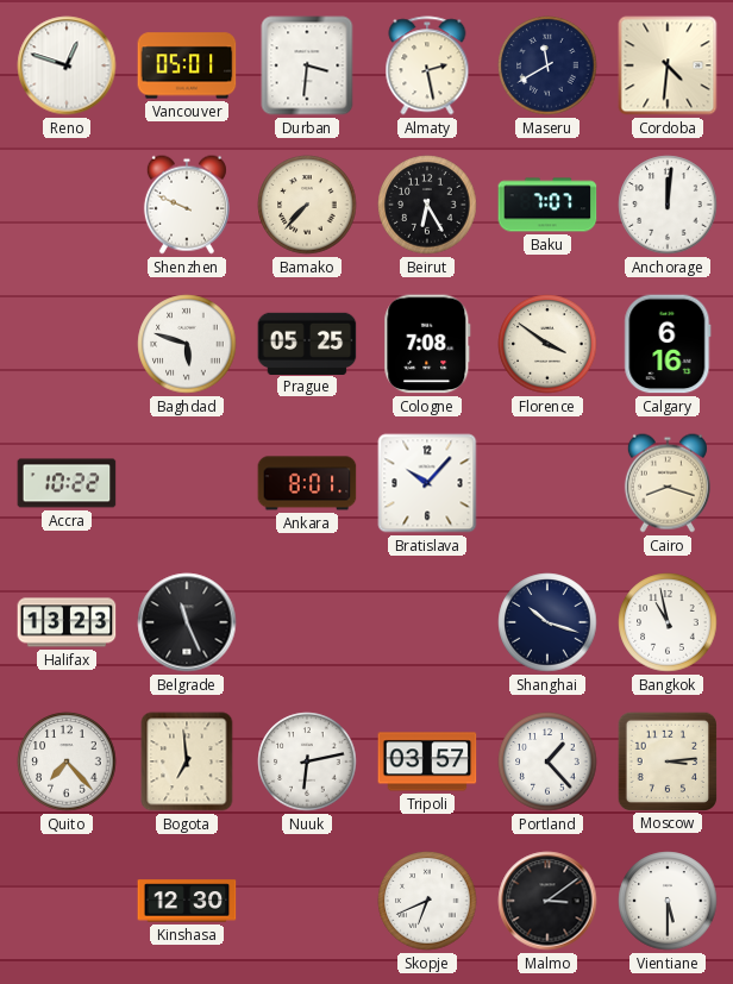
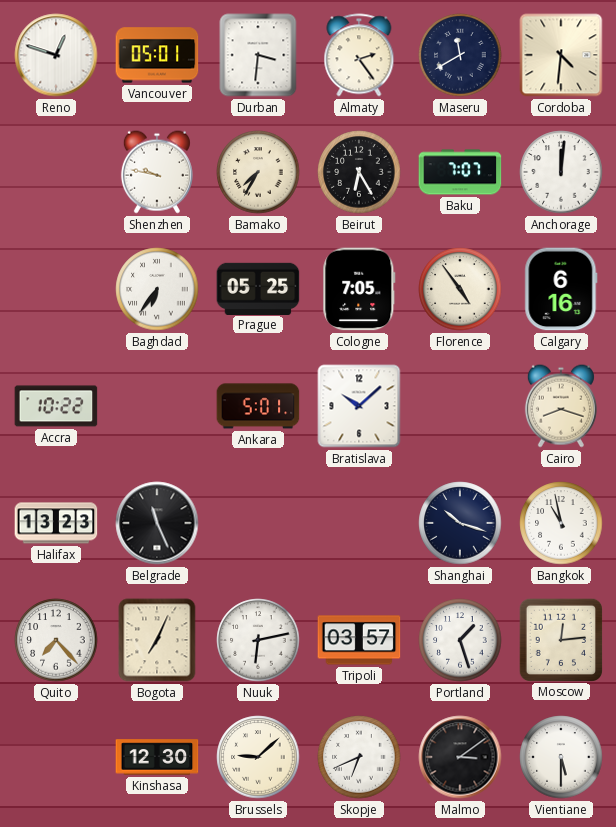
Almaty: 2:28 -> 2:24
Shenzhen: 9:49 -> 9:47
Bamako: 7:37 -> 7:35
Baghdad: 5:48 -> 6:36
Cologne: 7:08 -> 7:05
Florence: 3:51 -> 4:54
Ankara: 8:01 -> 5:01
Bratislava: 10:07 -> 10:08
Bogota: 6:59 -> 7:04
Portland: 1:23 -> 1:27
Moscow: 3:14 -> 12:14
Brussels: none -> 9:08
